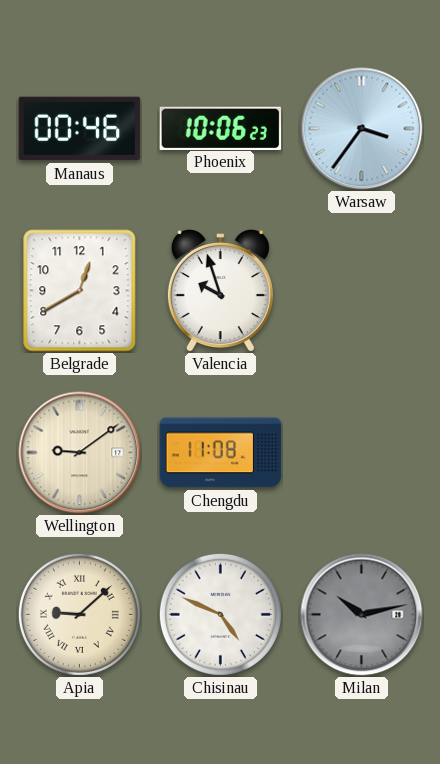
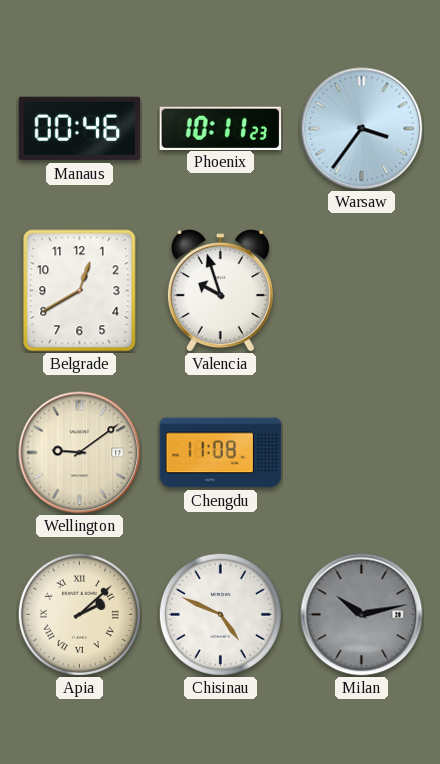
Phoenix: 10:06 -> 10:11
Apia: 9:08 -> 2:08
